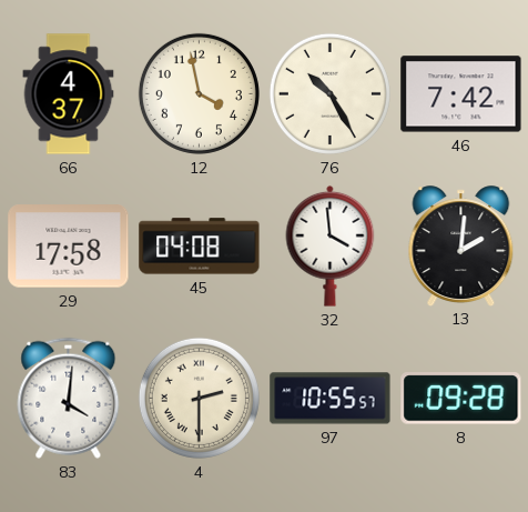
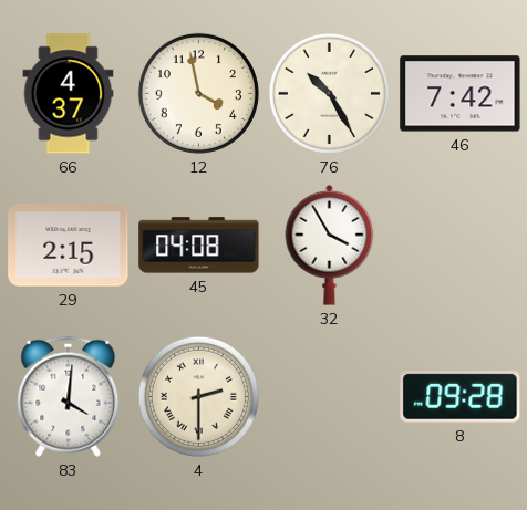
29: 17:58 -> 2:15
32: 3:59 -> 3:55
13: 2:01 -> none
97: 10:55 -> none
